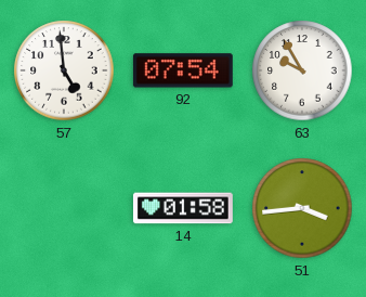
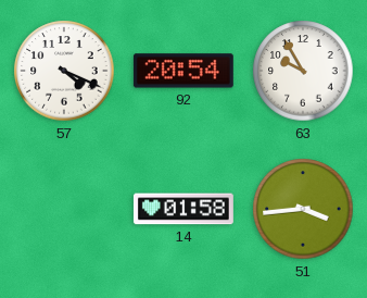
57: 4:59 -> 4:19
92: 07:54 -> 20:54
